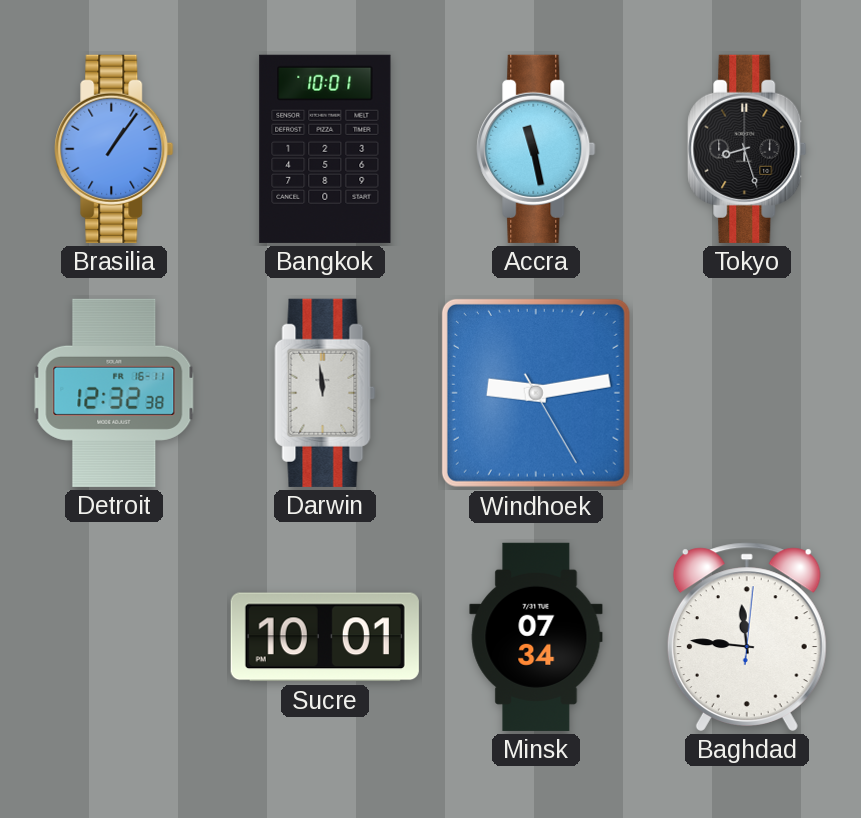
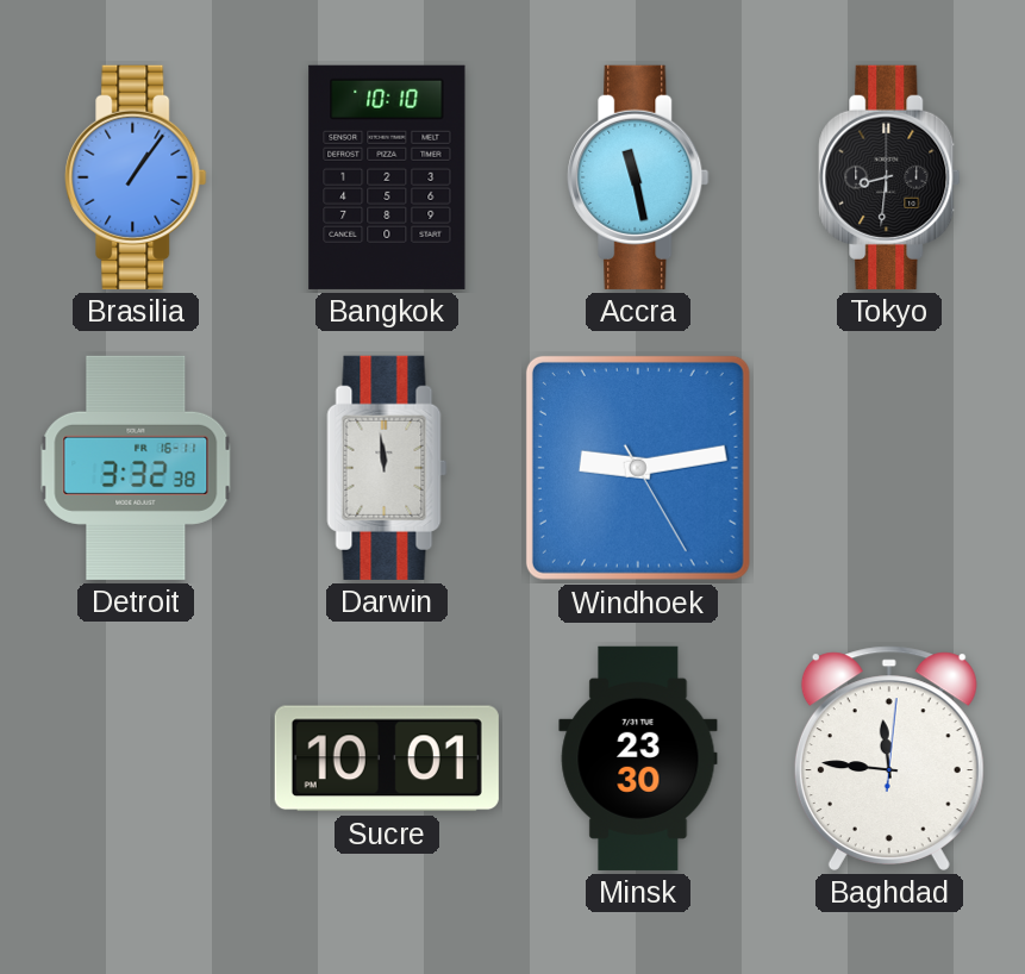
Bangkok: 10:01 -> 10:10
Tokyo: 8:27 -> 8:31
Detroit: 12:32 -> 3:32
Minsk: 07:34 -> 23:30
